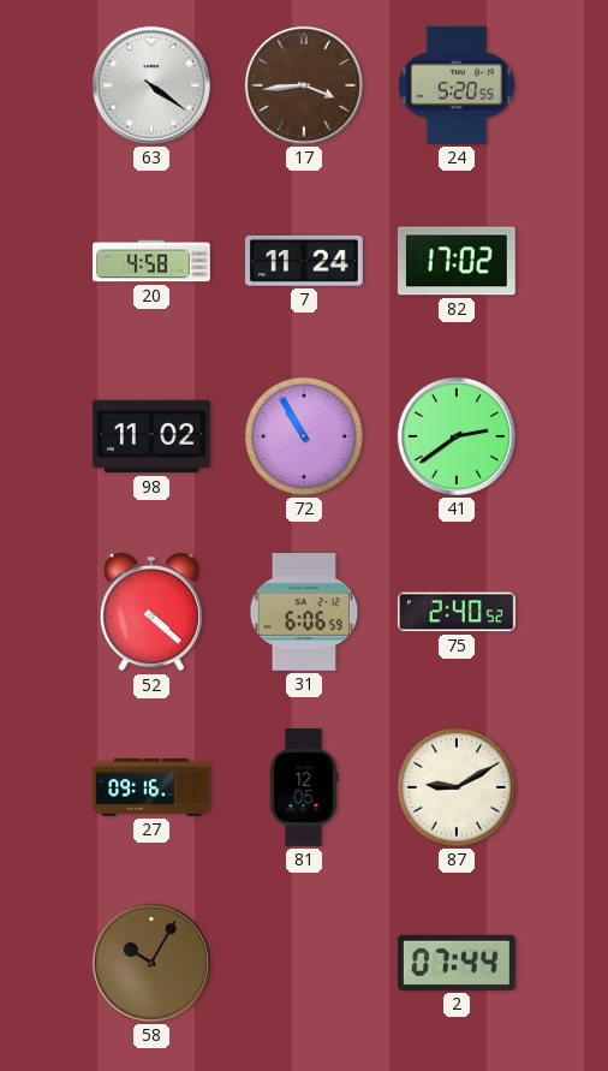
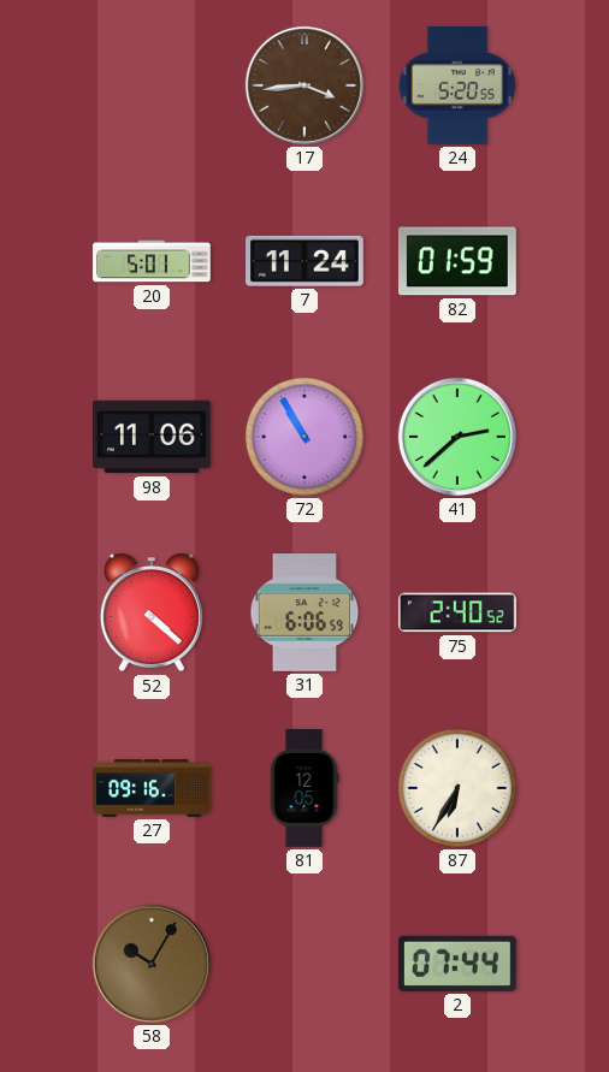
63: 4:21 -> none
20: 4:58 -> 5:01
82: 17:02 -> 01:59
98: 11:02 -> 11:06
41: 2:39 -> 2:38
87: 9:10 -> 6:35
